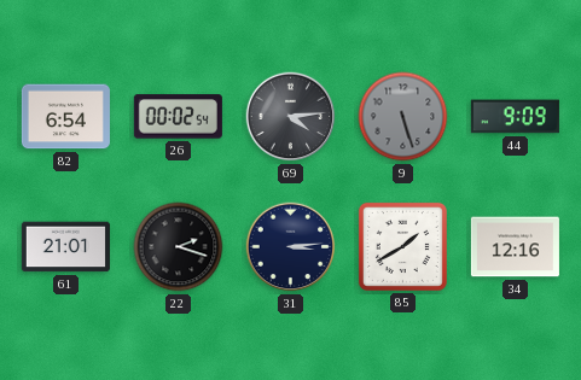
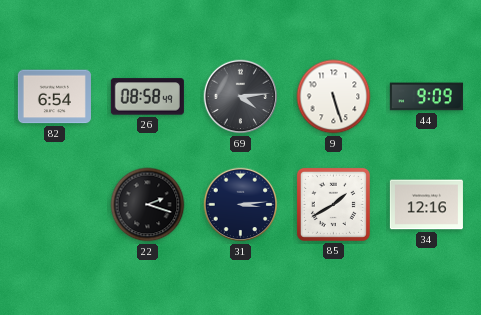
26: 00:02 -> 08:58
9 dial: grey -> white
61: 21:01 -> none
